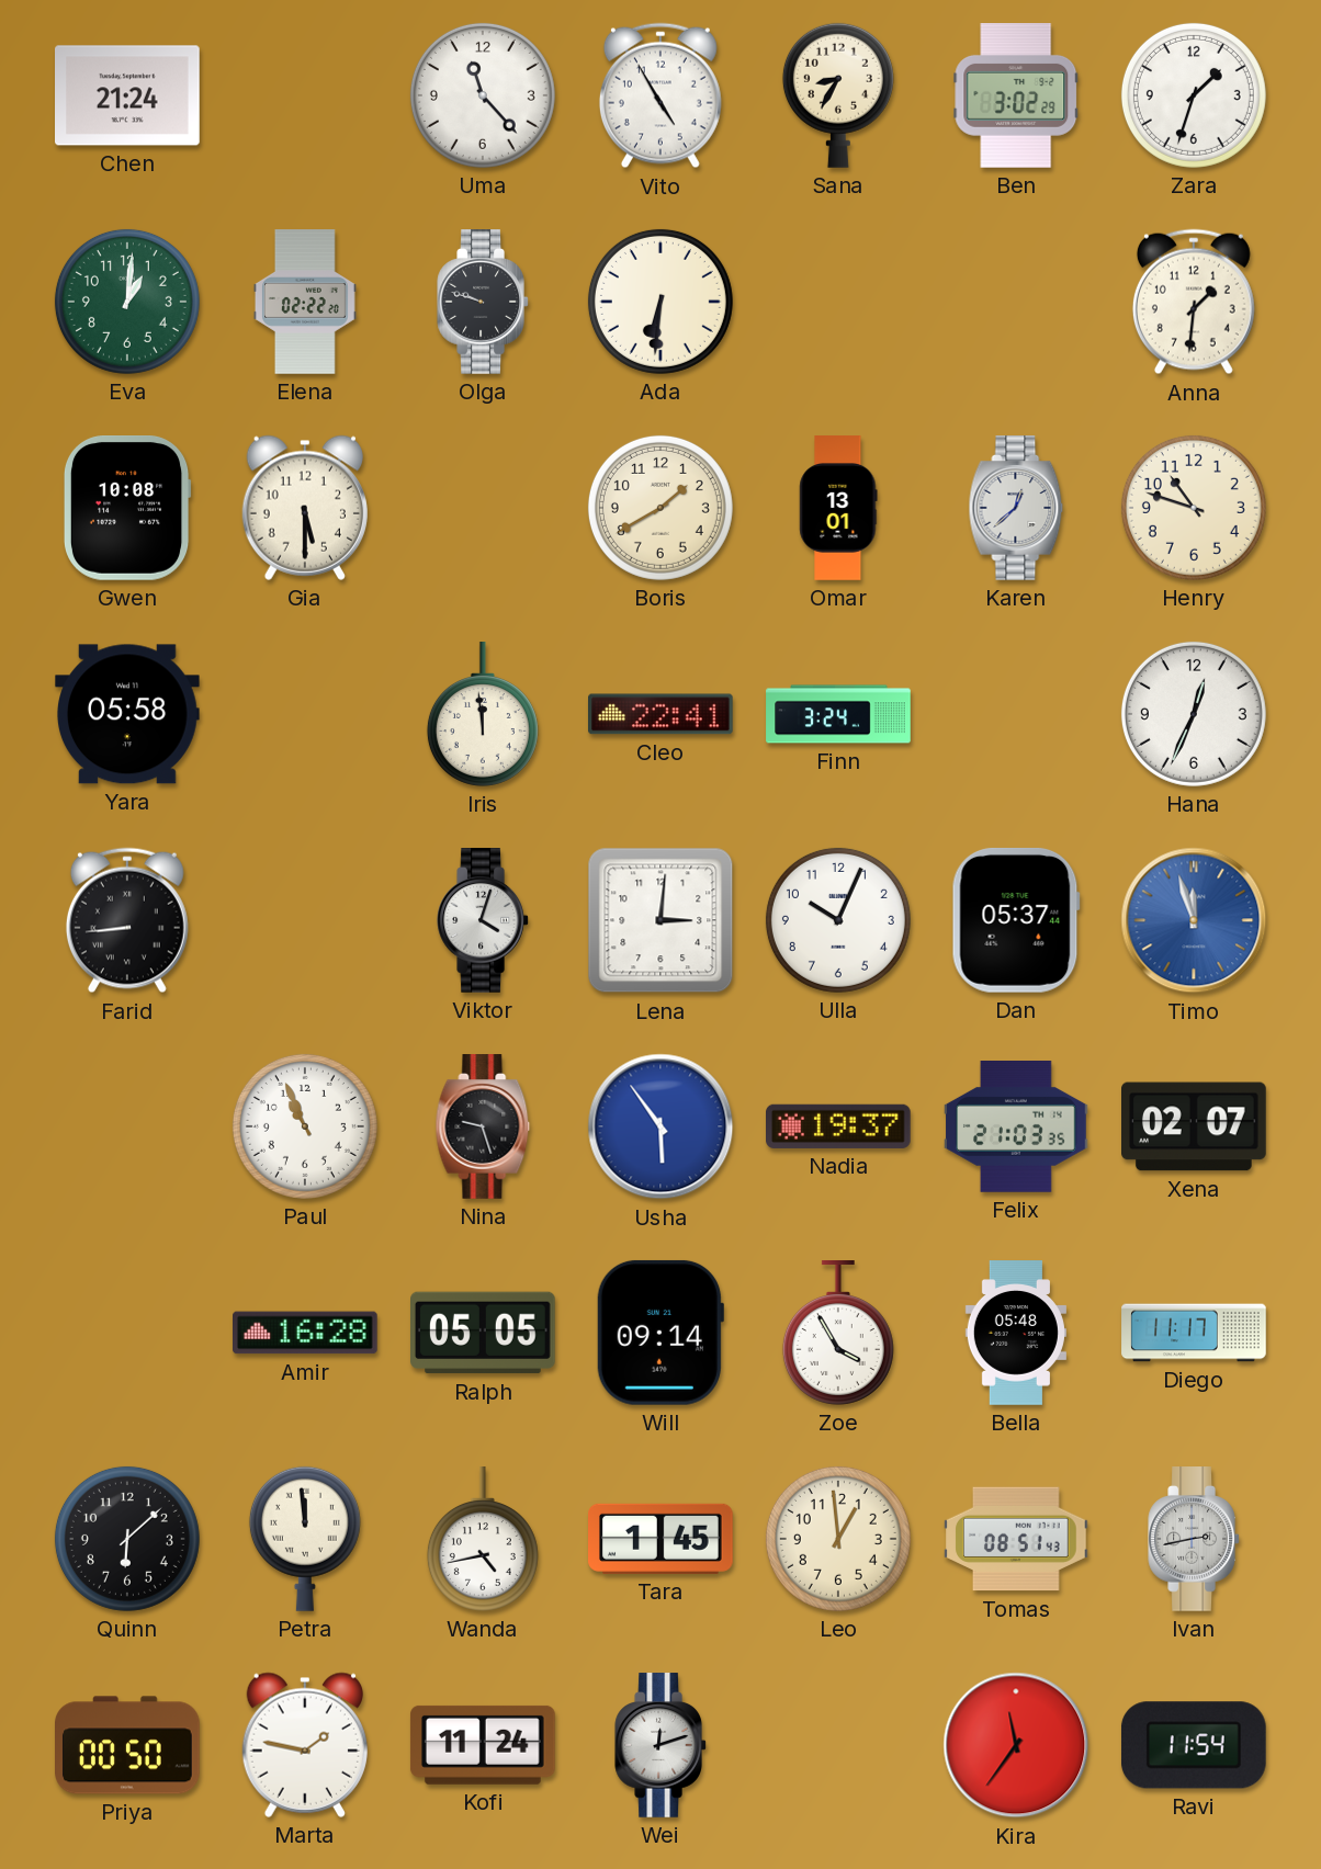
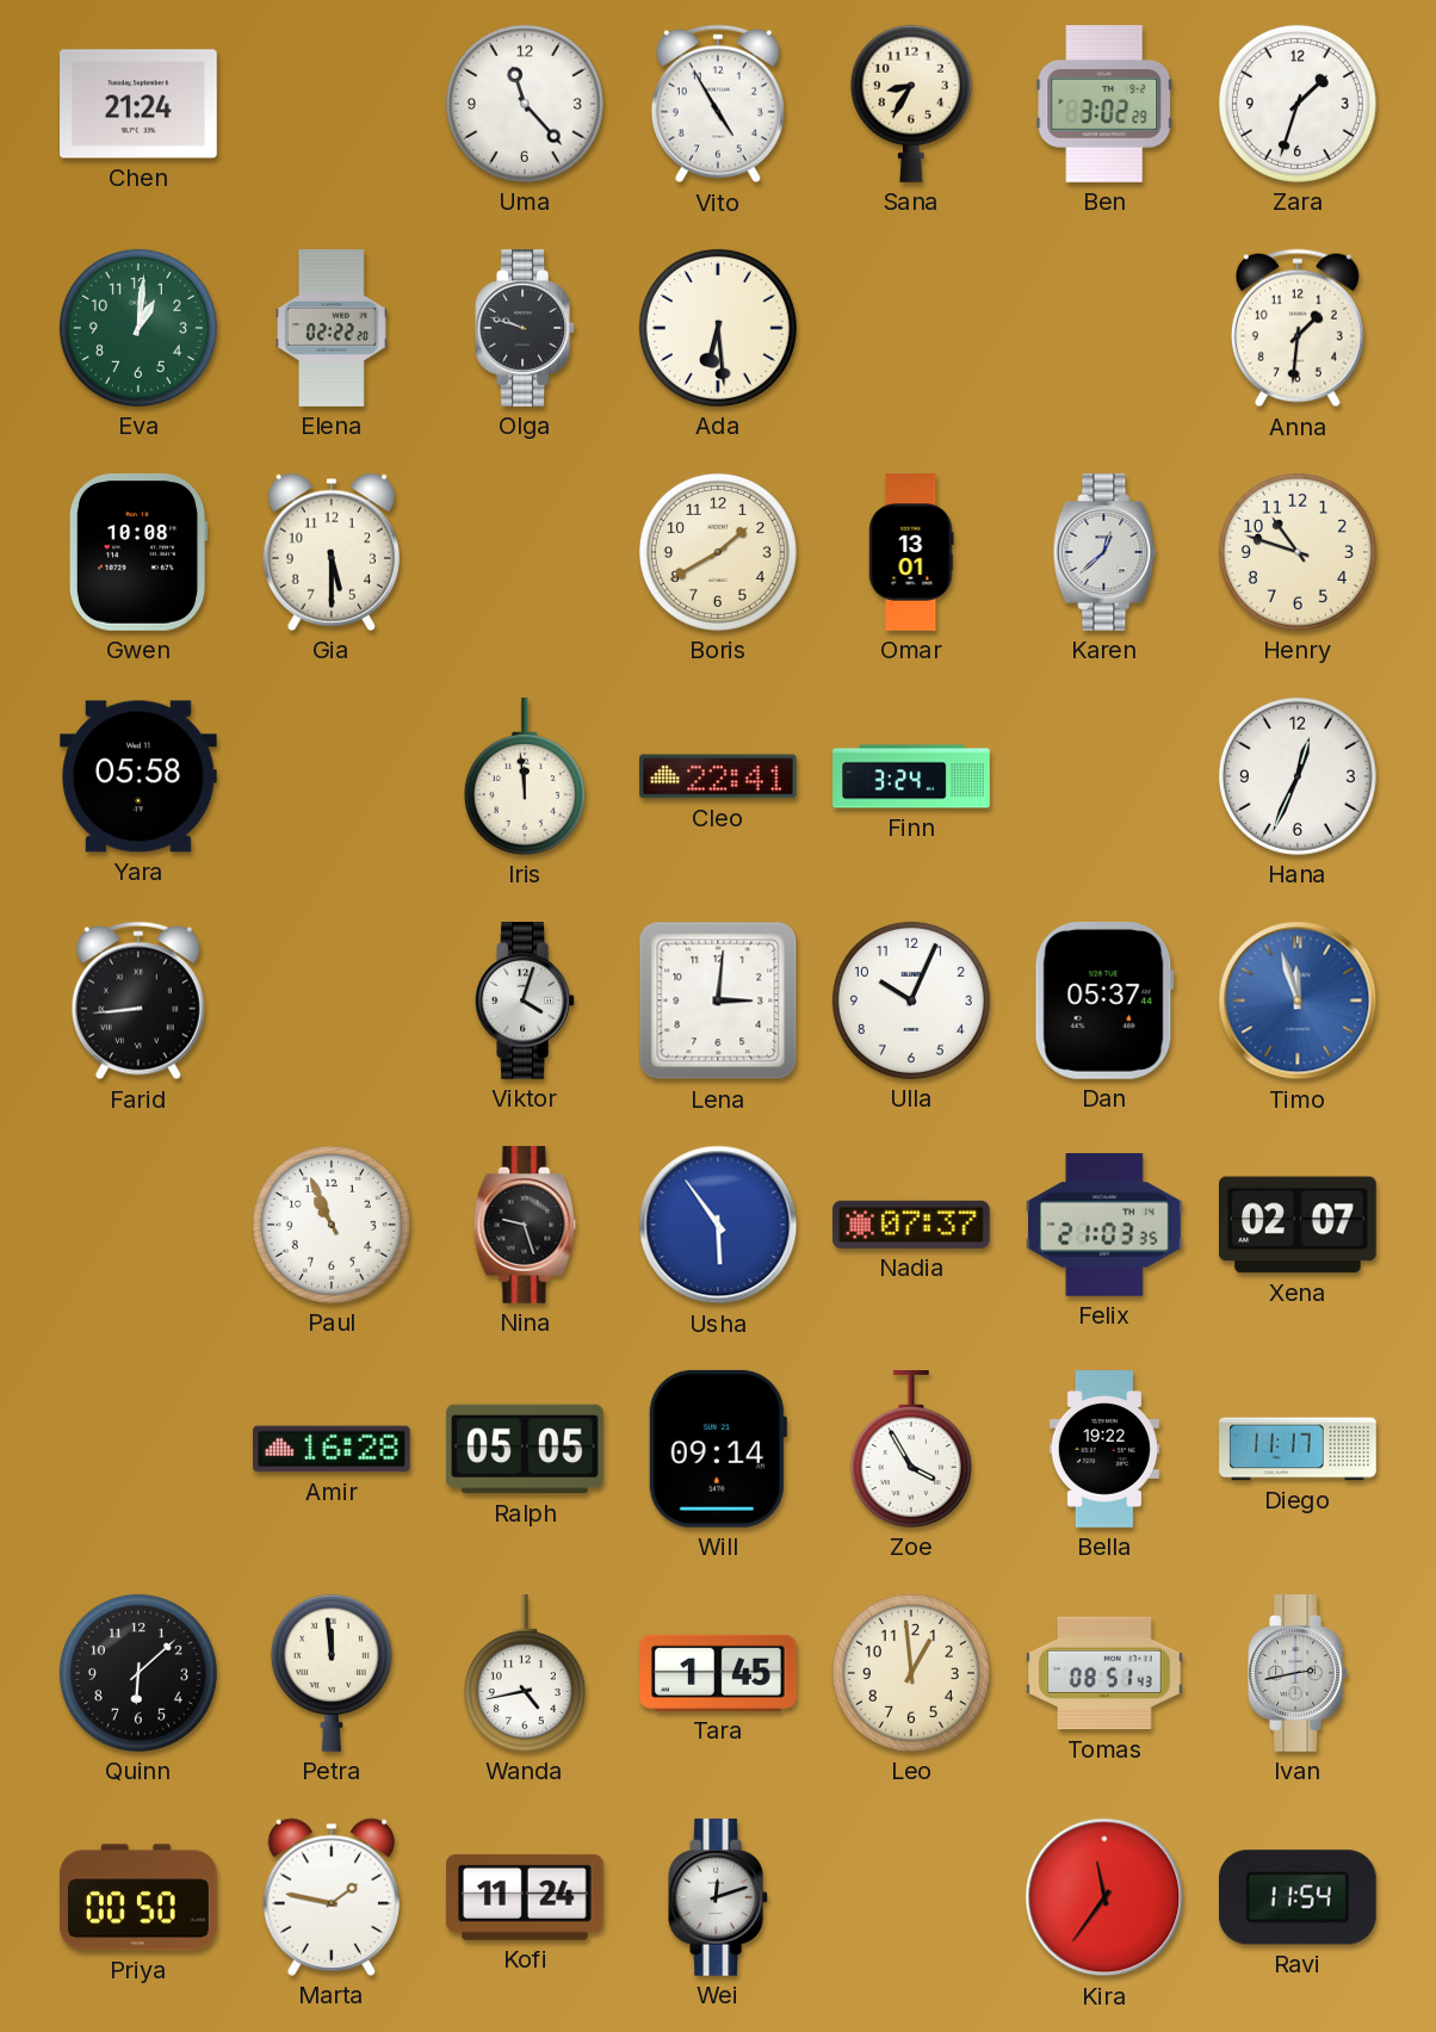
Ada: 6:31 -> 6:29
Nadia: 19:37 -> 07:37
Bella: 05:48 -> 19:22
